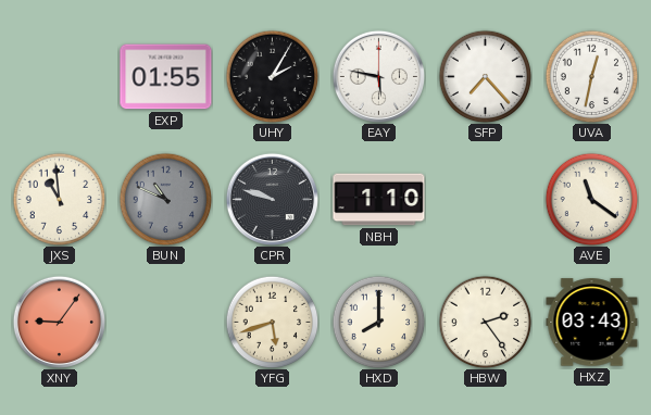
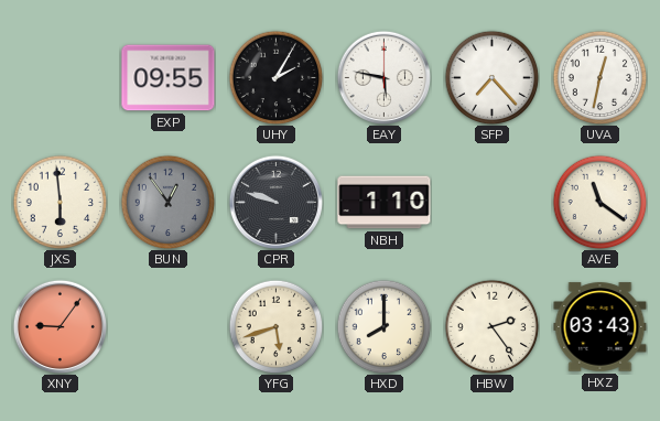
EXP: 01:55 -> 09:55
JXS: 10:59 -> 5:59
BUN: 10:49 -> 12:54
